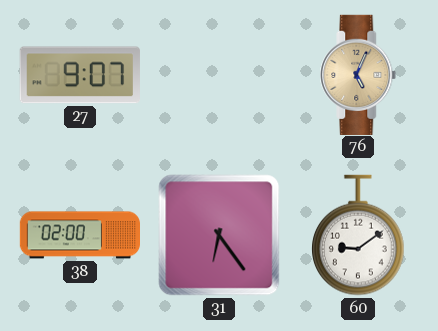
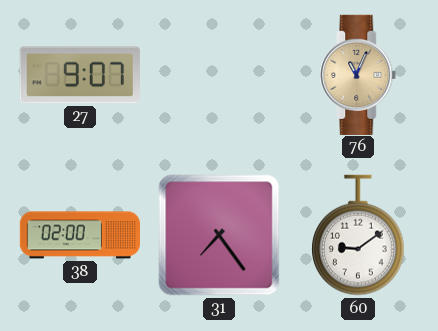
76: 5:04 -> 11:04
31: 6:24 -> 7:24
